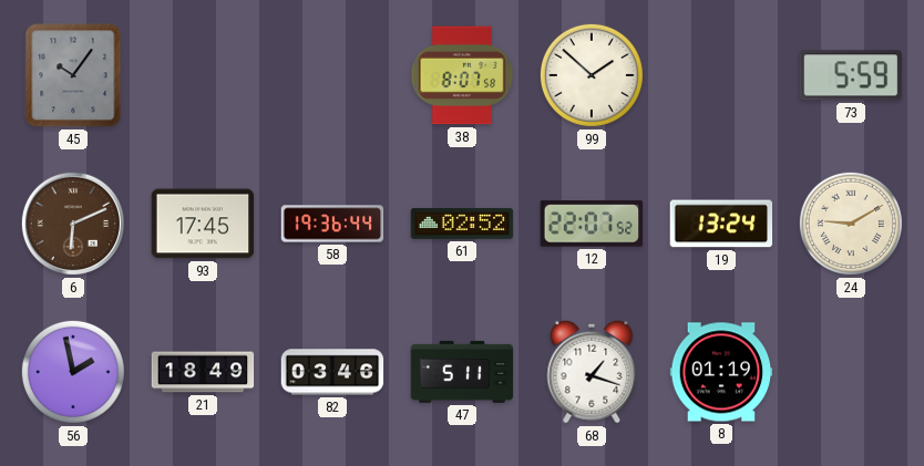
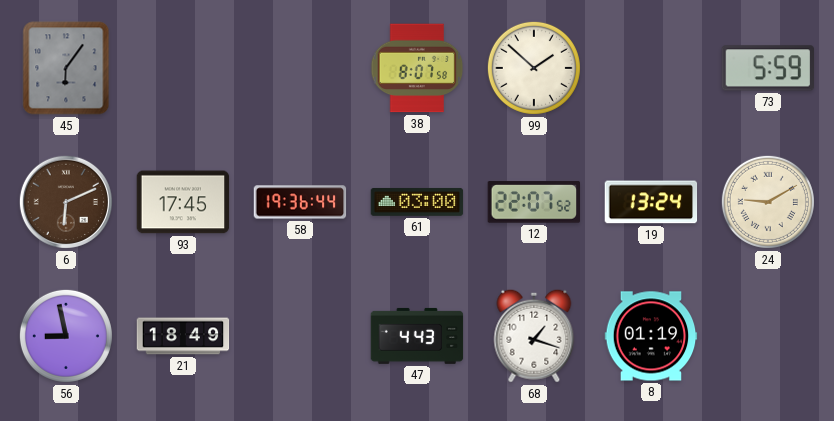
45: 10:06 -> 6:06
61: 02:52 -> 03:00
56: 1:58 -> 8:58
82: 03:46 -> none
47: 5:11 -> 4:43
